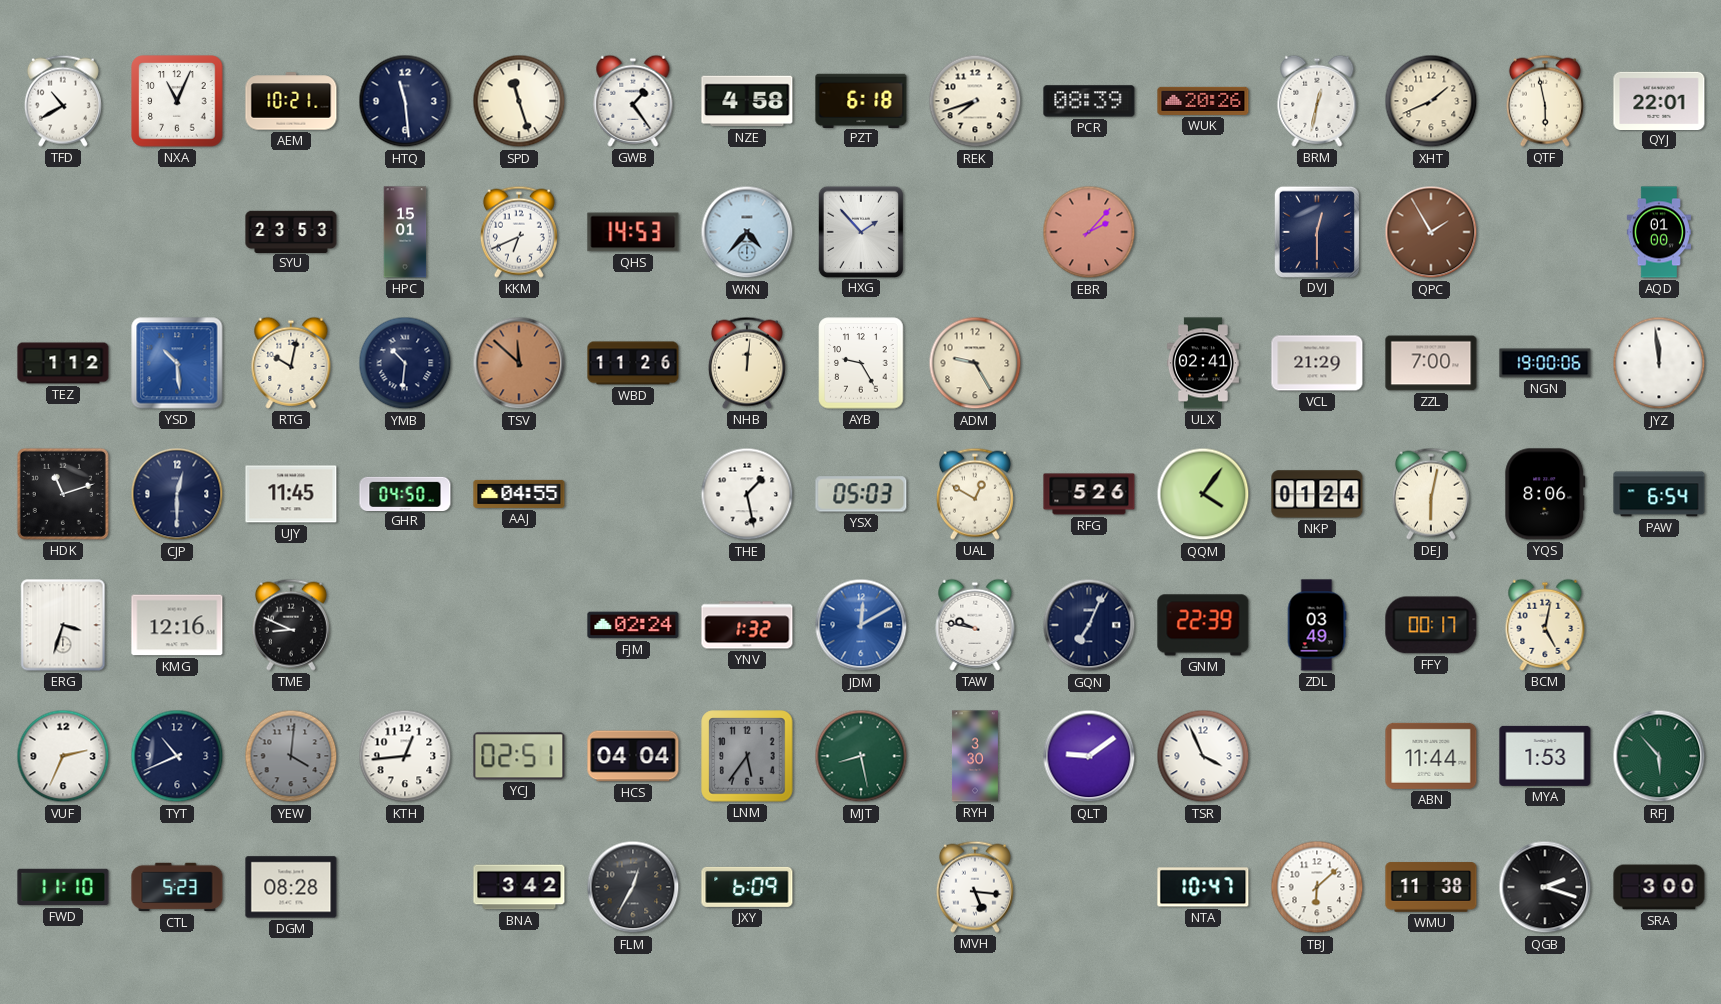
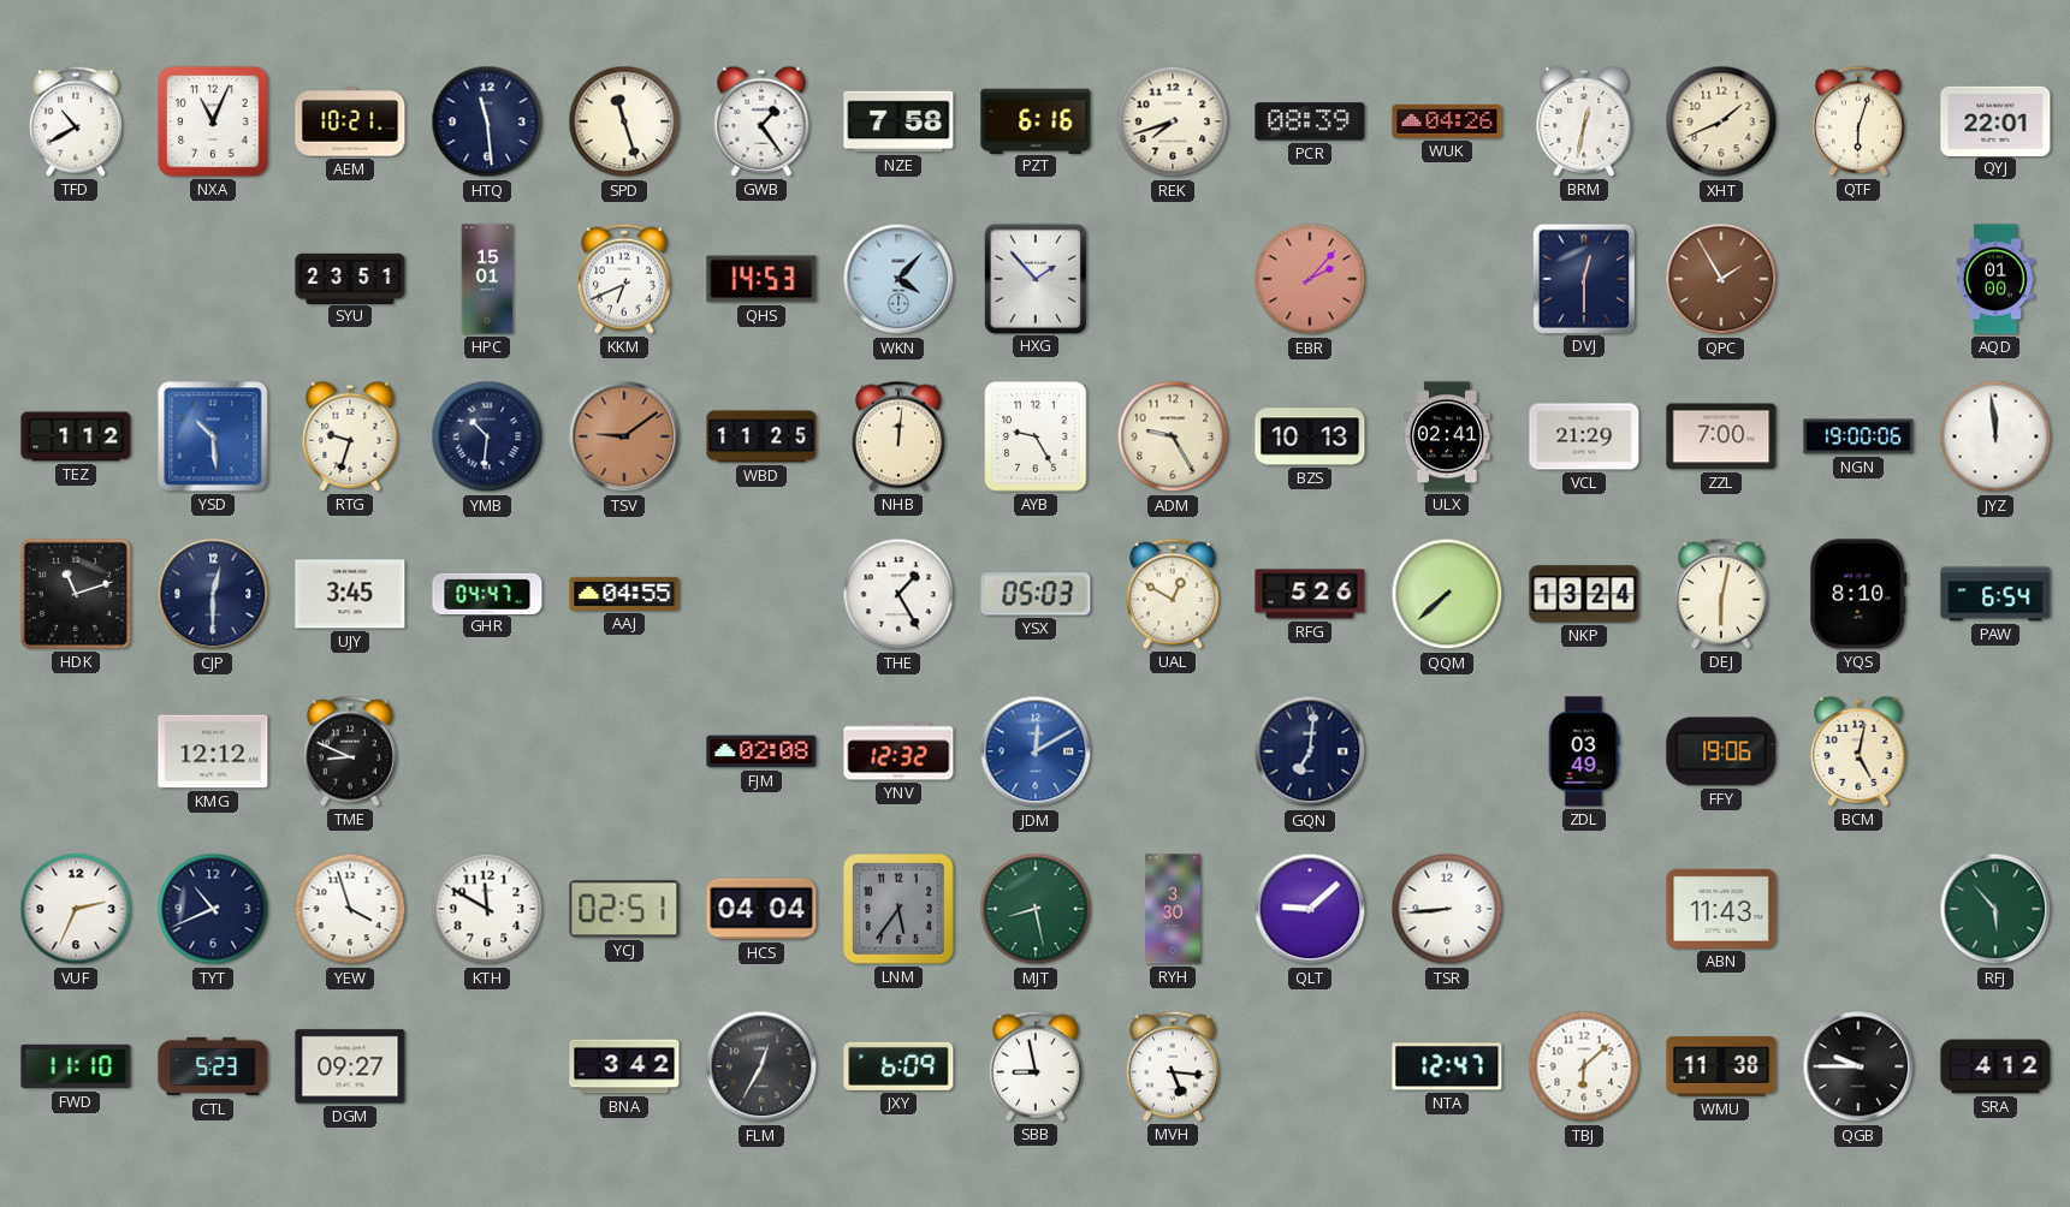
NZE: 4:58 -> 7:58
PZT: 6:18 -> 6:16
WUK: 20:26 -> 04:26
QTF: 5:58 -> 6:03
SYU: 23:53 -> 23:51
WKN: 4:37 -> 4:07
RTG: 10:02 -> 9:33
TSV: 11:52 -> 9:09
WBD: 11:26 -> 11:25
BZS: none -> 10:13
UJY: 11:45 -> 3:45
GHR: 04:50 -> 04:47
THE: 1:28 -> 1:25
QQM: 4:06 -> 7:38
NKP: 01:24 -> 13:24
YQS: 8:06 -> 8:10
ERG: 3:33 -> none
KMG: 12:16 -> 12:12
FJM: 02:24 -> 02:08
YNV: 1:32 -> 12:32
TAW: 9:47 -> none
GQN: 7:04 -> 7:01
GNM: 22:39 -> none
FFY: 00:17 -> 19:06
YEW: 4:01 -> 3:57
YEW dial: grey -> white
KTH: 12:44 -> 11:50
QLT: 9:09 -> 9:08
TSR: 3:56 -> 8:44
ABN: 11:44 -> 11:43
MYA: 1:53 -> none
DGM: 08:28 -> 09:27
SBB: none -> 8:58
NTA: 10:47 -> 12:47
QGB: 2:18 -> 9:45
SRA: 3:00 -> 4:12
